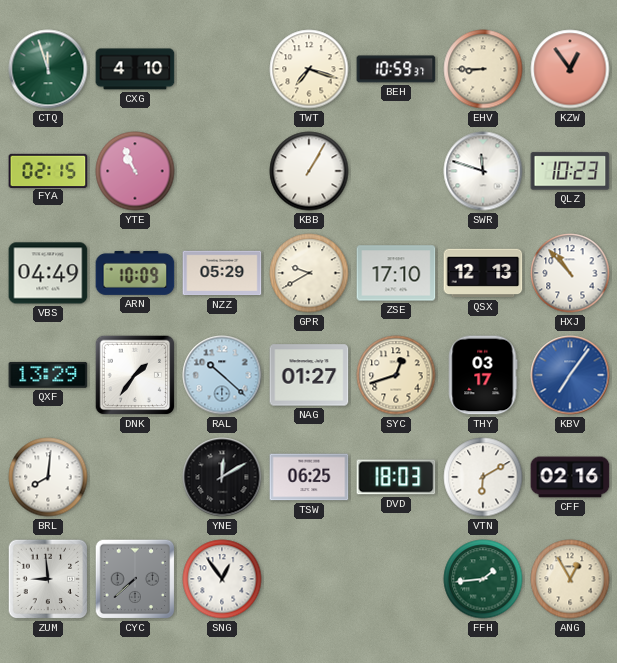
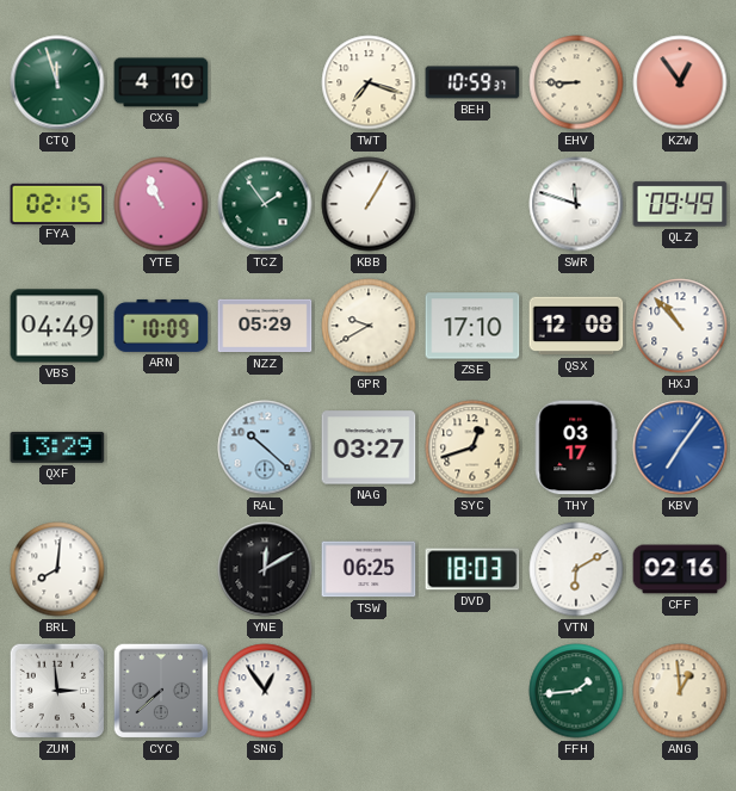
TCZ: none -> 1:54
QLZ: 10:23 -> 09:49
QSX: 12:13 -> 12:08
DNK: 1:36 -> none
NAG: 01:27 -> 03:27
ZUM: 8:59 -> 2:59
ANG: 12:55 -> 12:59
